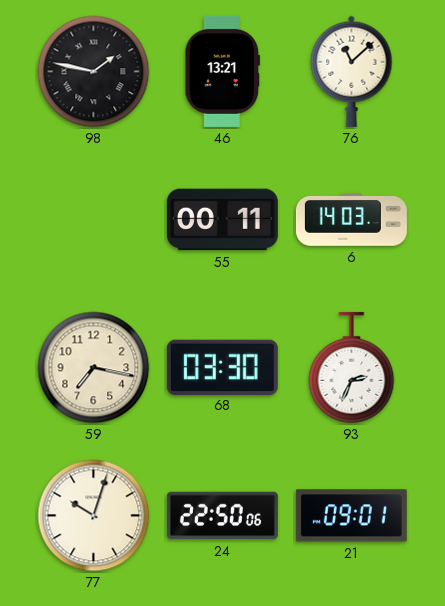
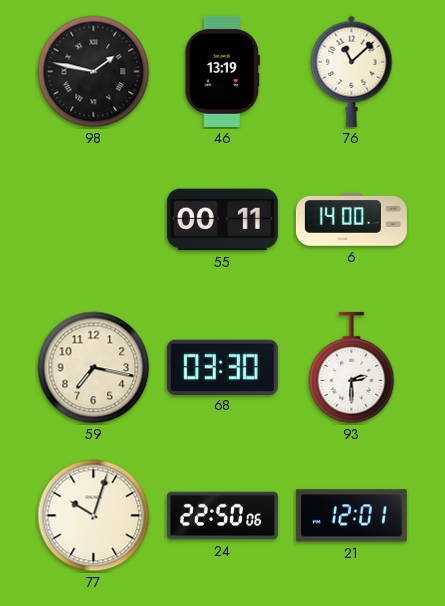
46: 13:21 -> 13:19
6: 14:03 -> 14:00
93: 2:34 -> 2:30
21: 09:01 -> 12:01
